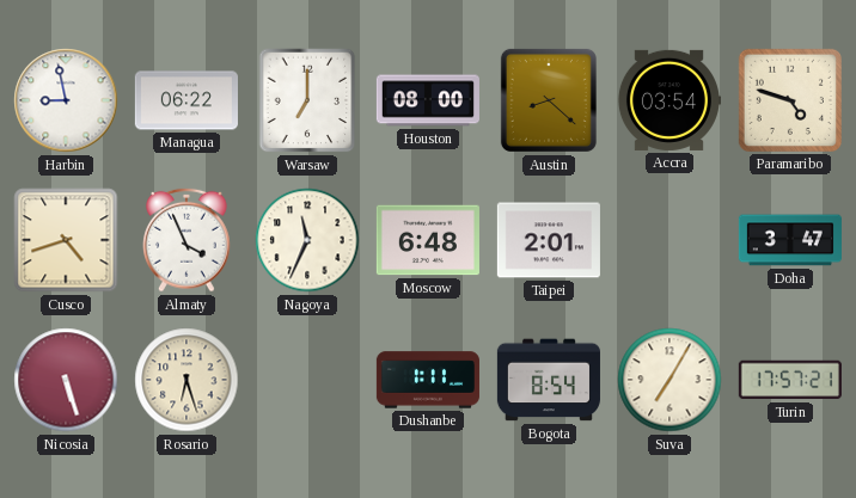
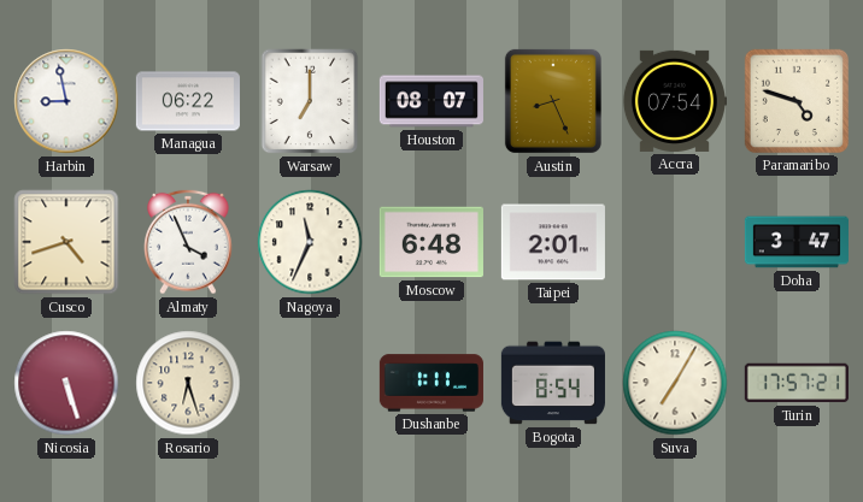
Houston: 08:00 -> 08:07
Austin: 8:22 -> 8:26
Accra: 03:54 -> 07:54
